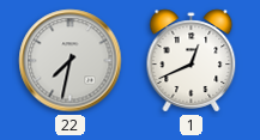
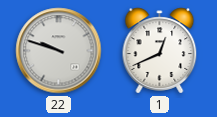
22: 7:32 -> 9:48
